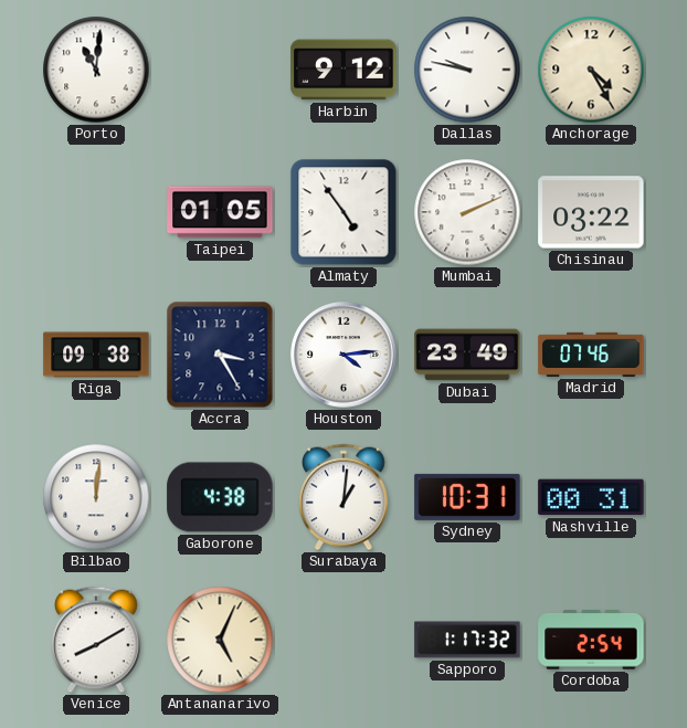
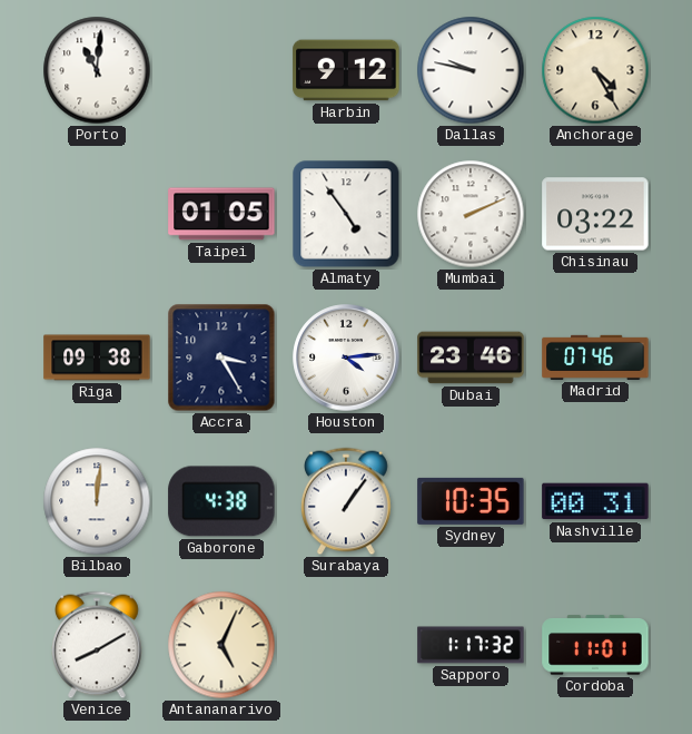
Dubai: 23:49 -> 23:46
Surabaya: 1:01 -> 1:06
Sydney: 10:31 -> 10:35
Cordoba: 2:54 -> 11:01
